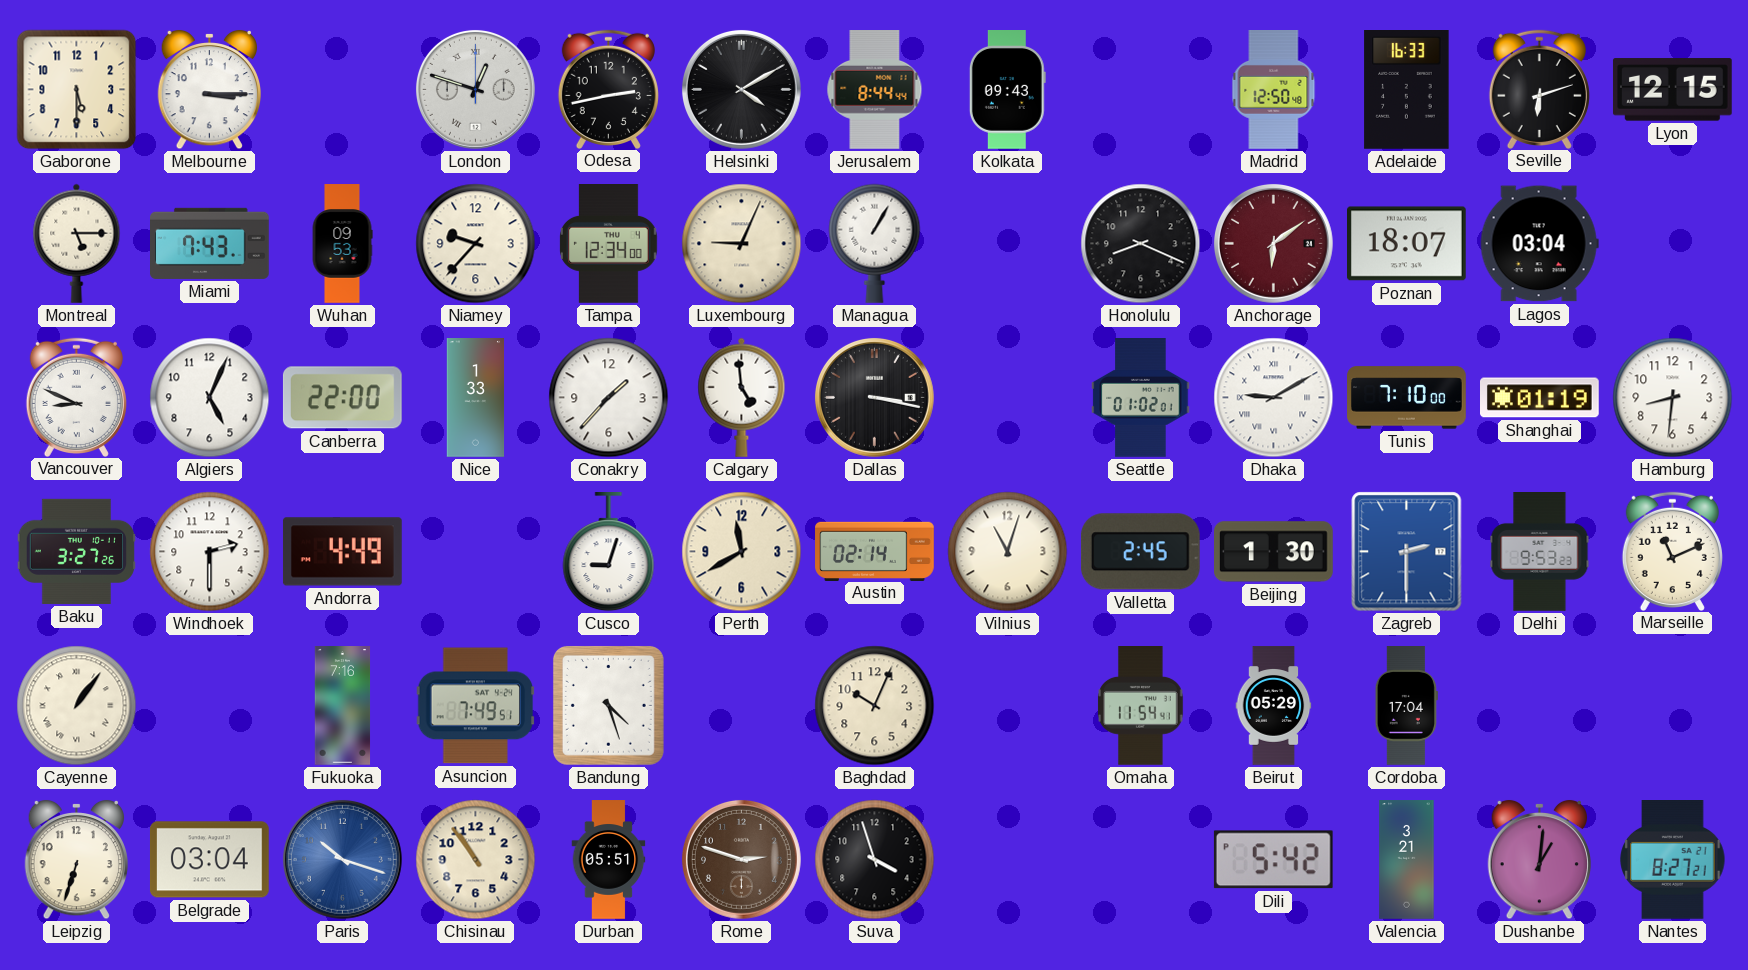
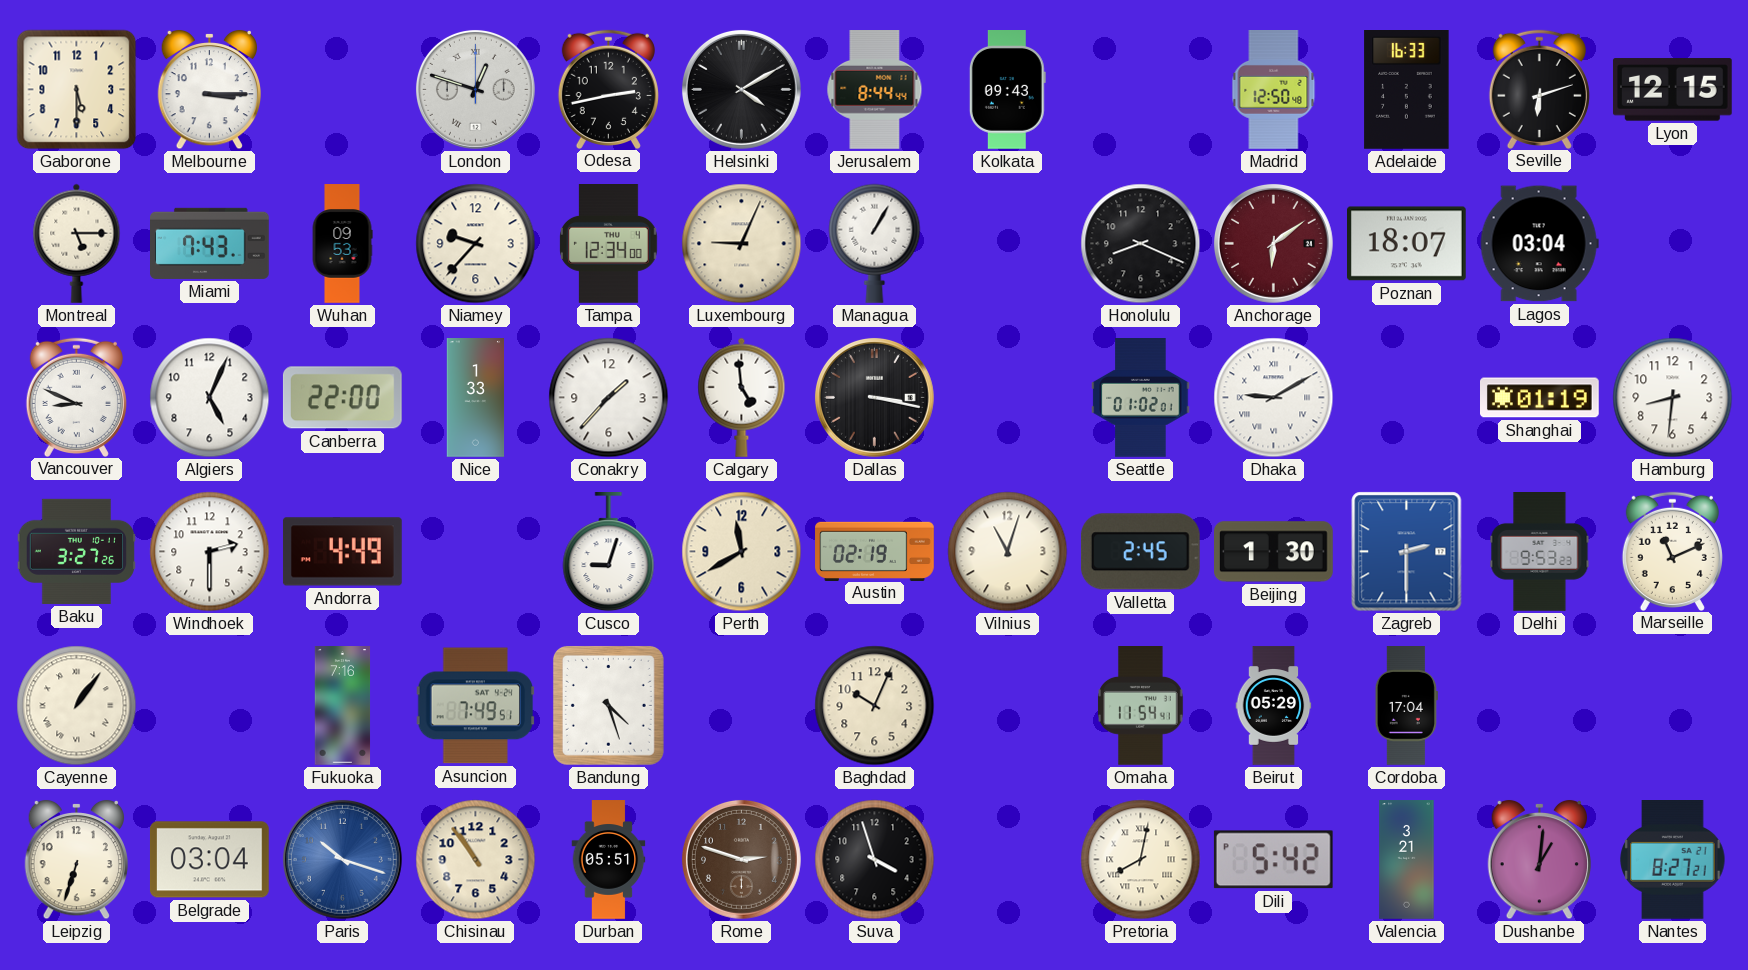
Tunis: 7:10 -> none
Austin: 02:14 -> 02:19
Pretoria: none -> 8:02
